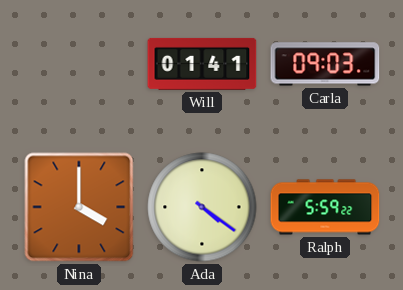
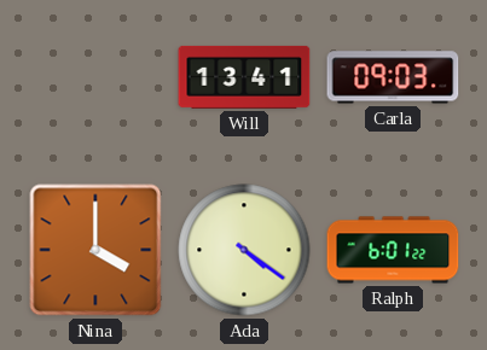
Will: 01:41 -> 13:41
Ralph: 5:59 -> 6:01
